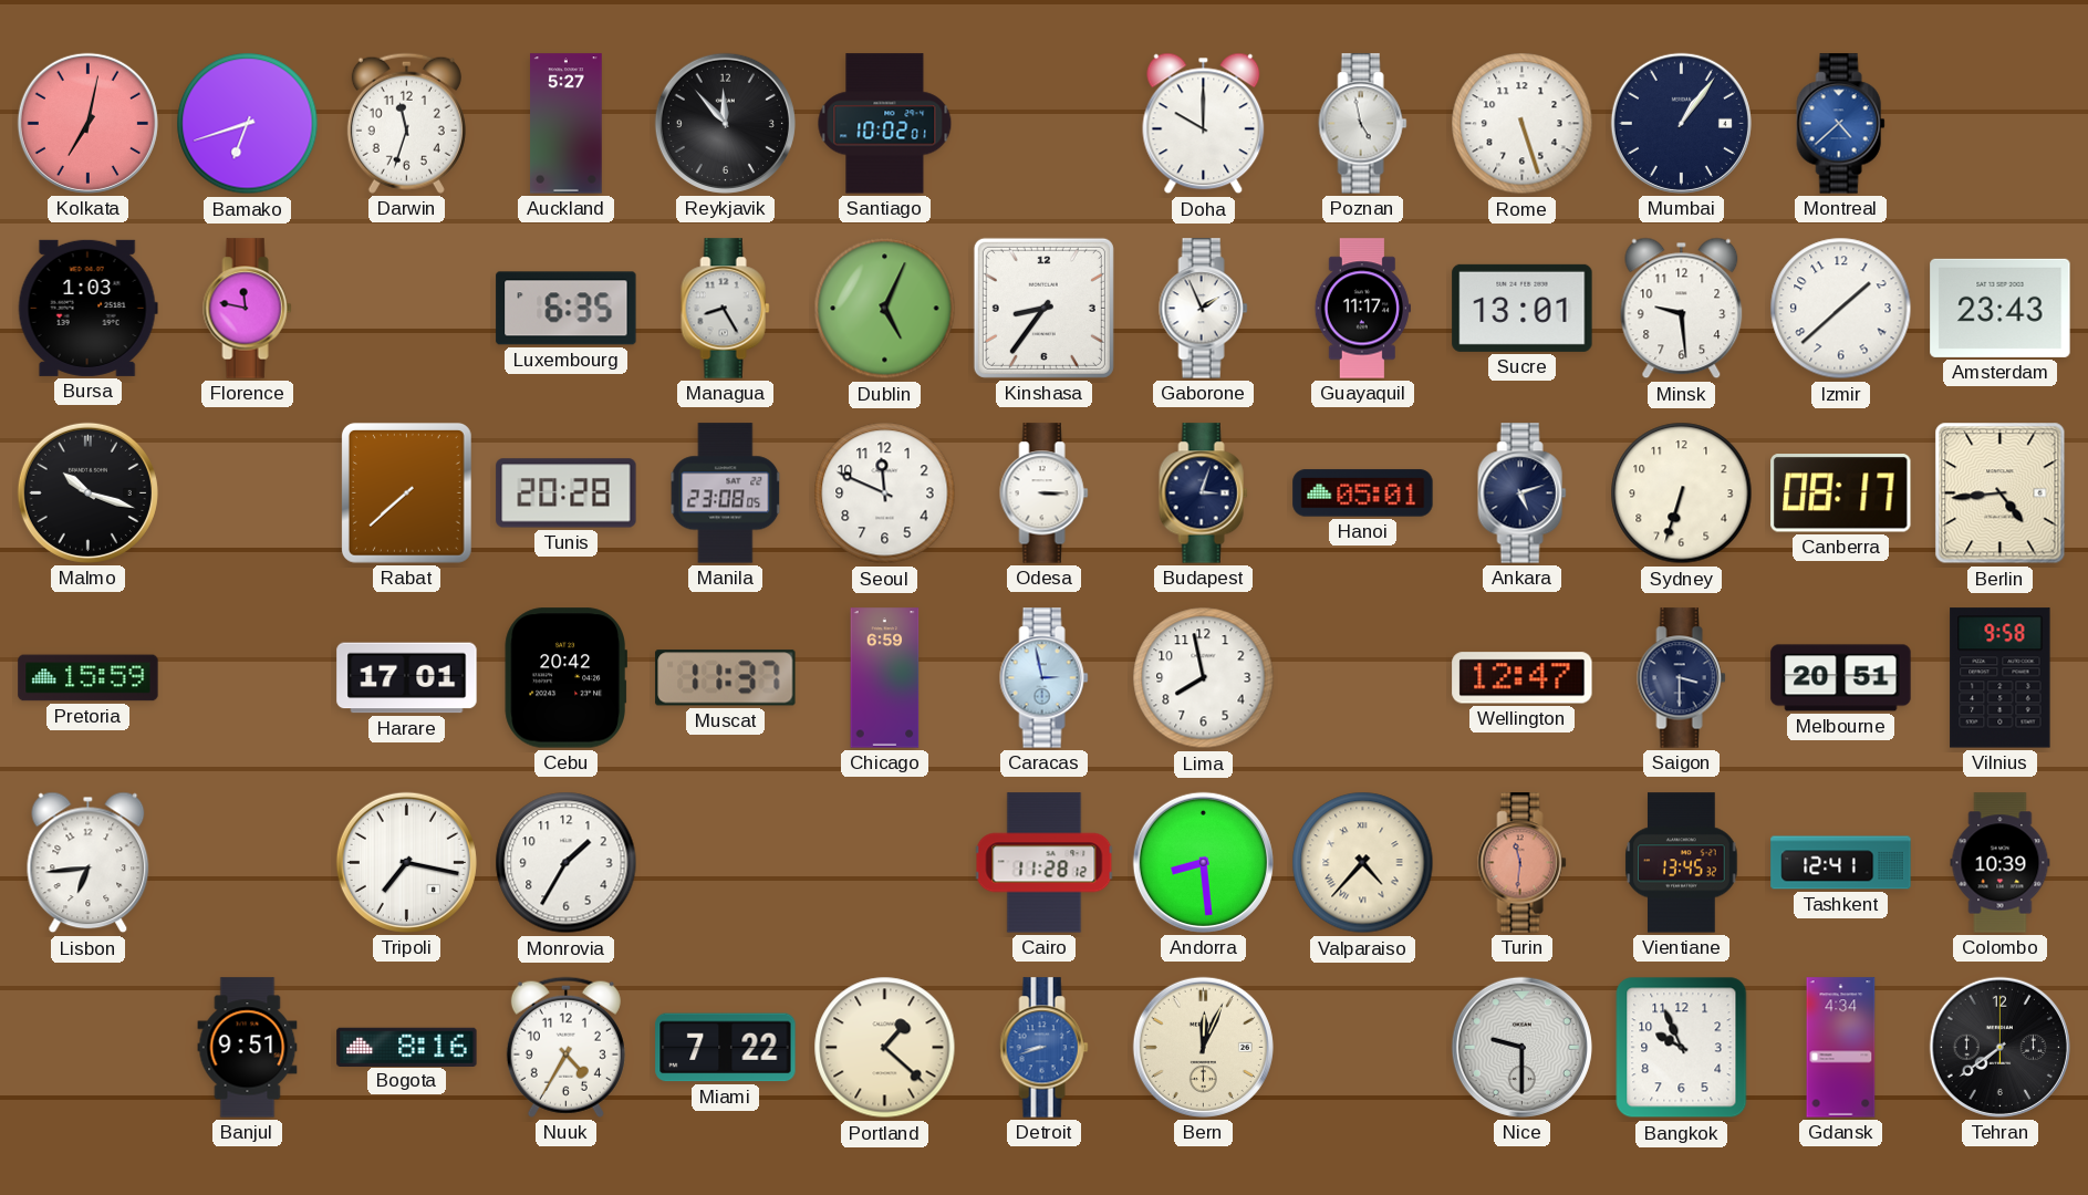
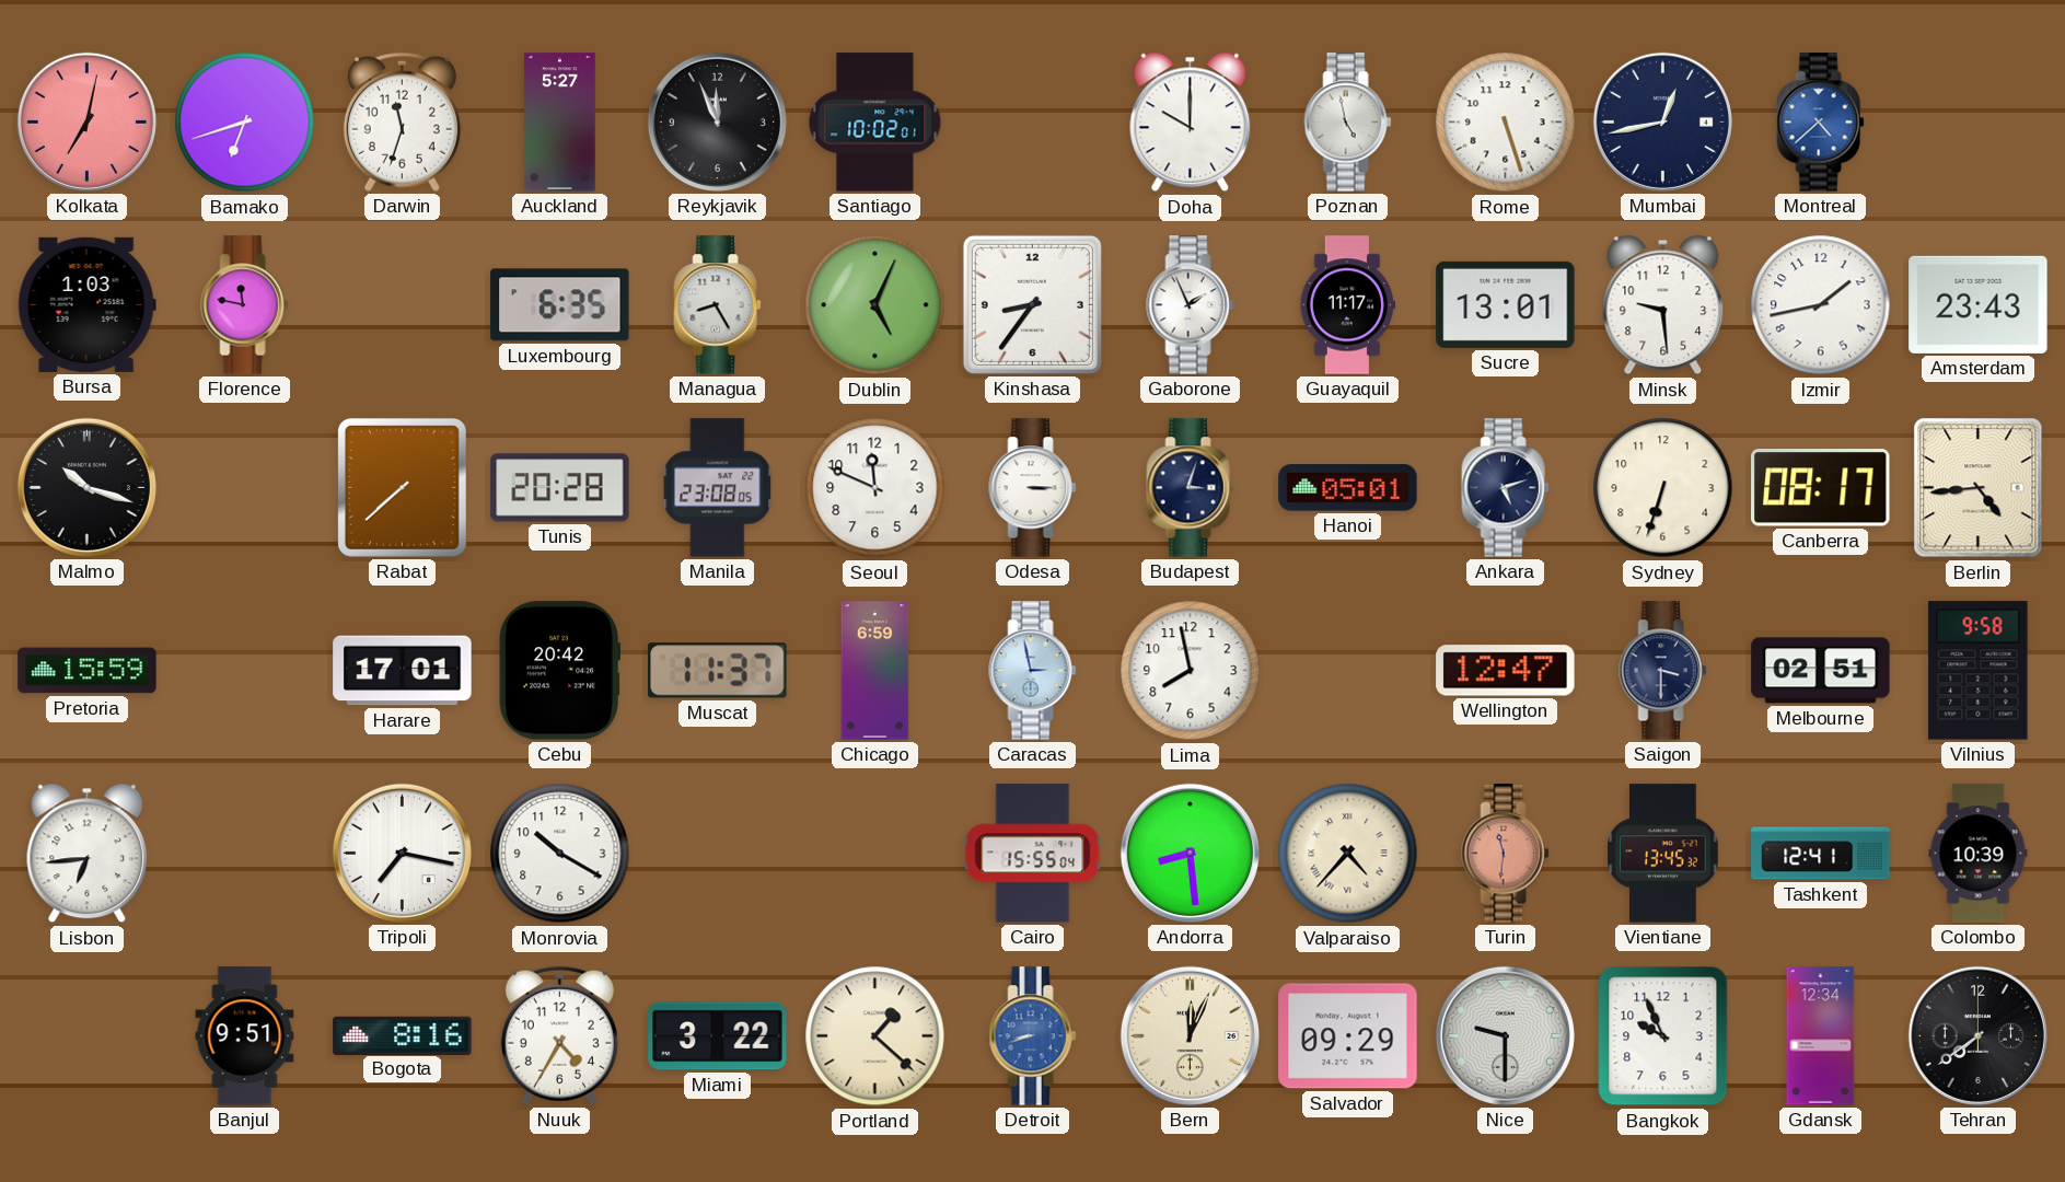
Reykjavik: 11:53 -> 11:56
Mumbai: 1:06 -> 12:43
Izmir: 1:38 -> 1:43
Melbourne: 20:51 -> 02:51
Monrovia: 1:35 -> 10:20
Cairo: 11:28 -> 15:55
Miami: 7:22 -> 3:22
Salvador: none -> 09:29
Gdansk: 4:34 -> 12:34
